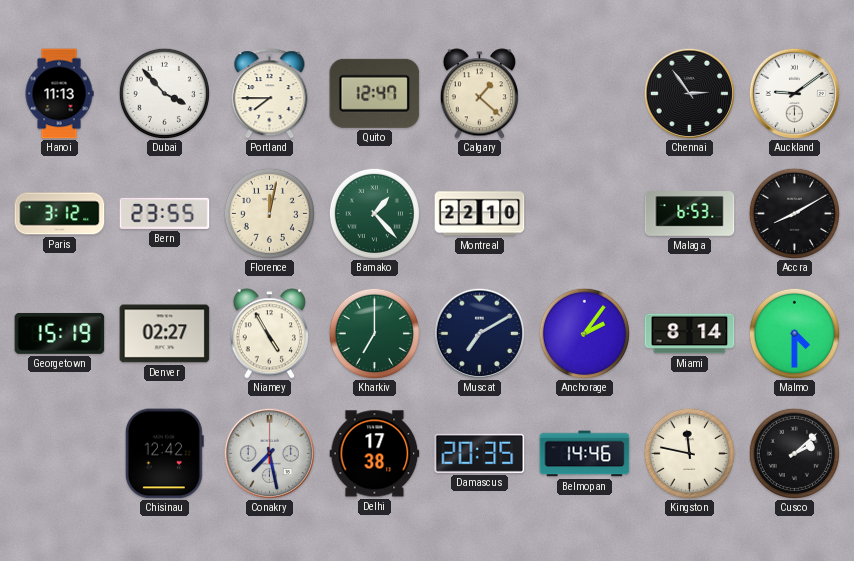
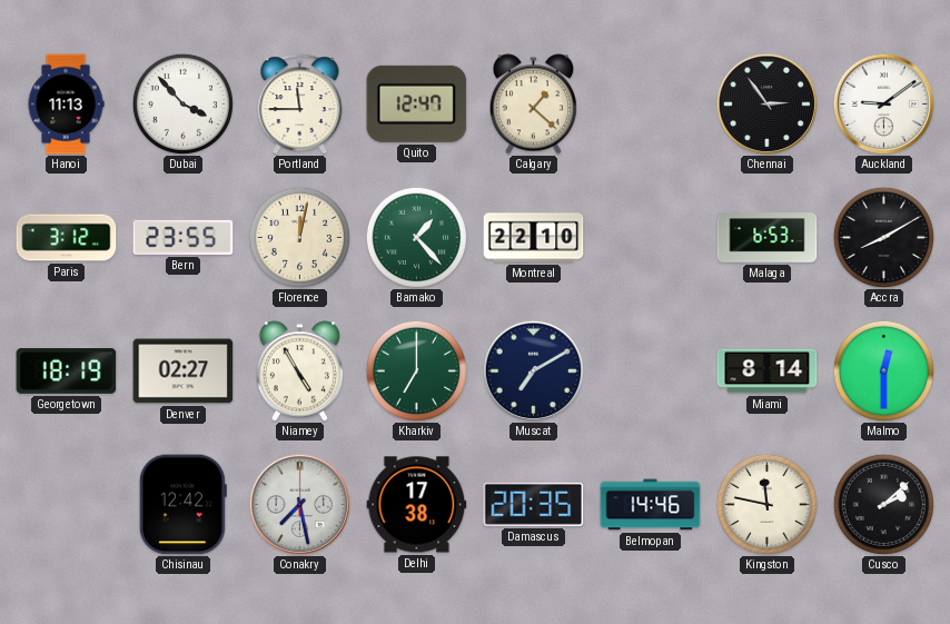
Portland: 7:45 -> 11:45
Georgetown: 15:19 -> 18:19
Anchorage: 2:06 -> none
Malmo: 4:30 -> 12:30
